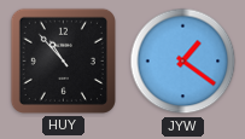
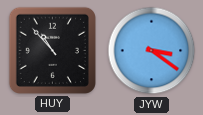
JYW: 1:21 -> 3:21
